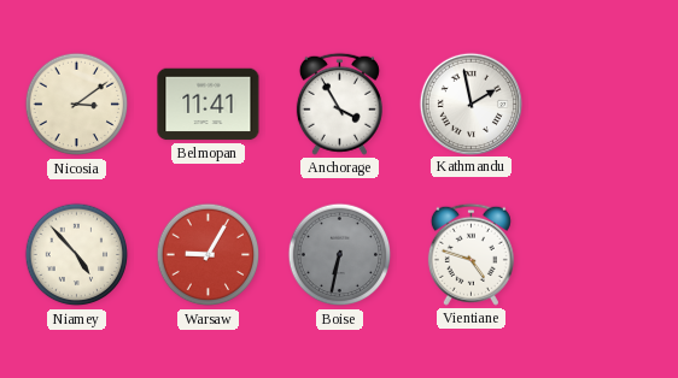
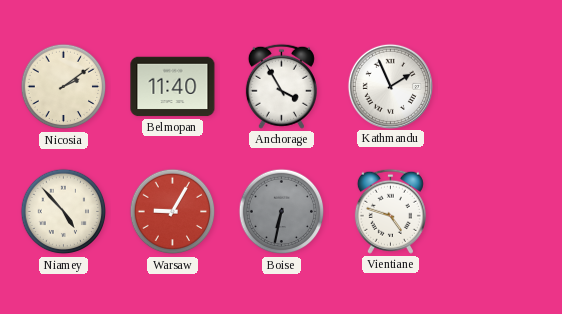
Nicosia: 3:09 -> 2:09
Belmopan: 11:41 -> 11:40
Kathmandu: 1:58 -> 1:56
